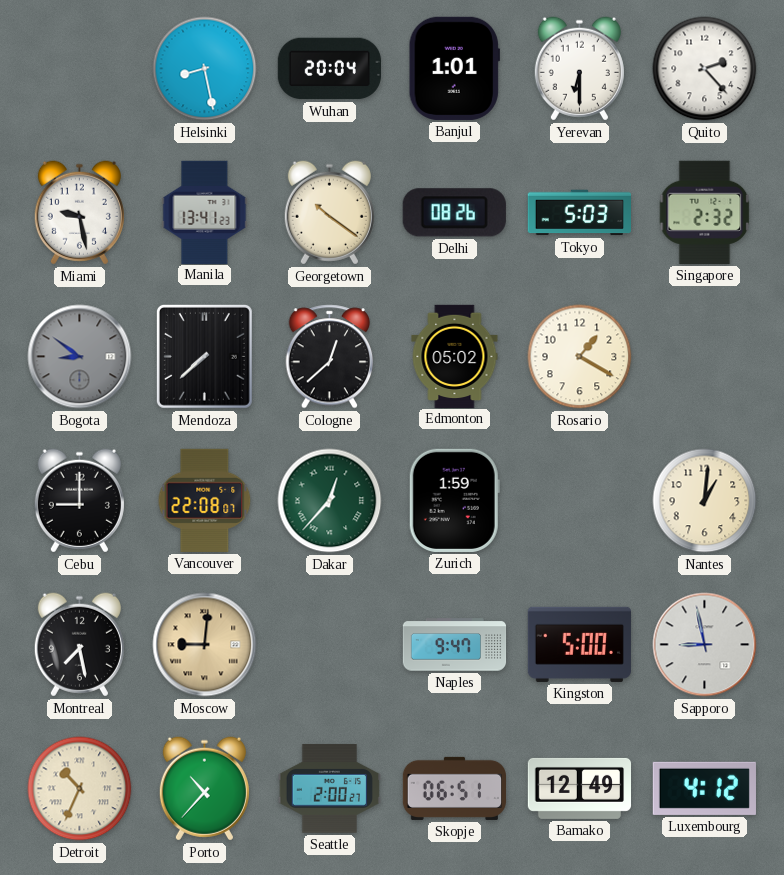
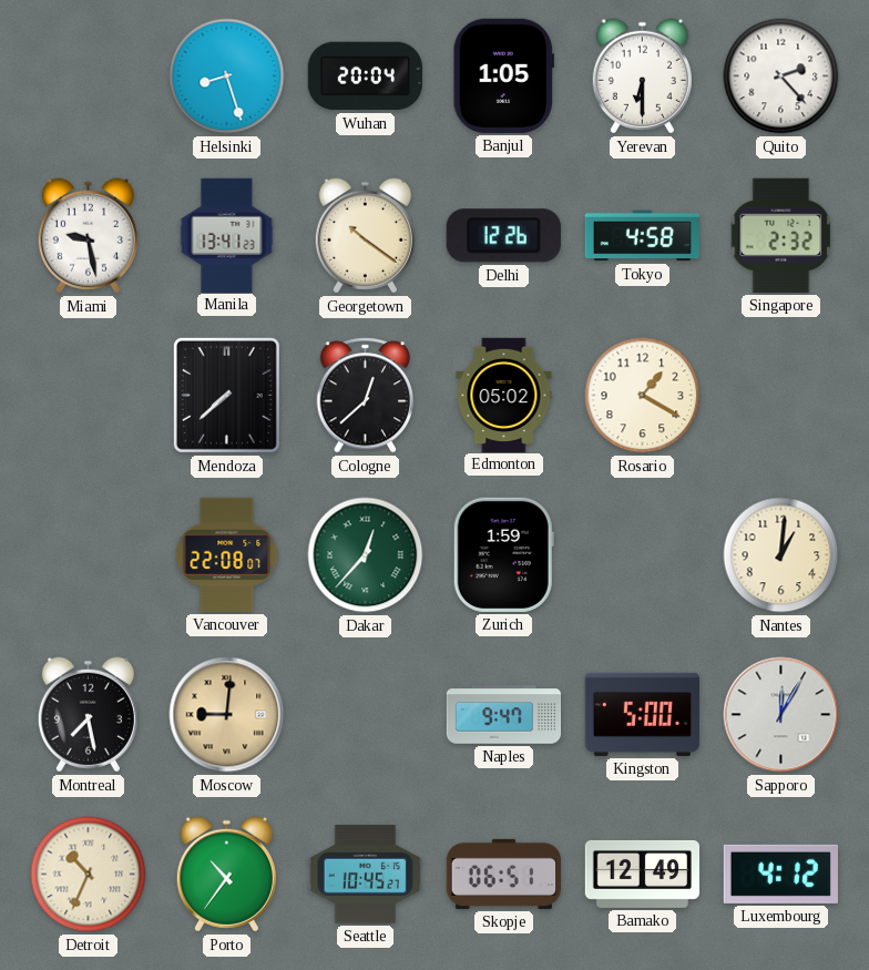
Helsinki: 8:28 -> 8:27
Banjul: 1:01 -> 1:05
Delhi: 08:26 -> 12:26
Tokyo: 5:03 -> 4:58
Bogota: 8:51 -> none
Cebu: 9:00 -> none
Sapporo: 8:58 -> 12:05
Porto: 10:37 -> 10:36
Seattle: 2:00 -> 10:45
